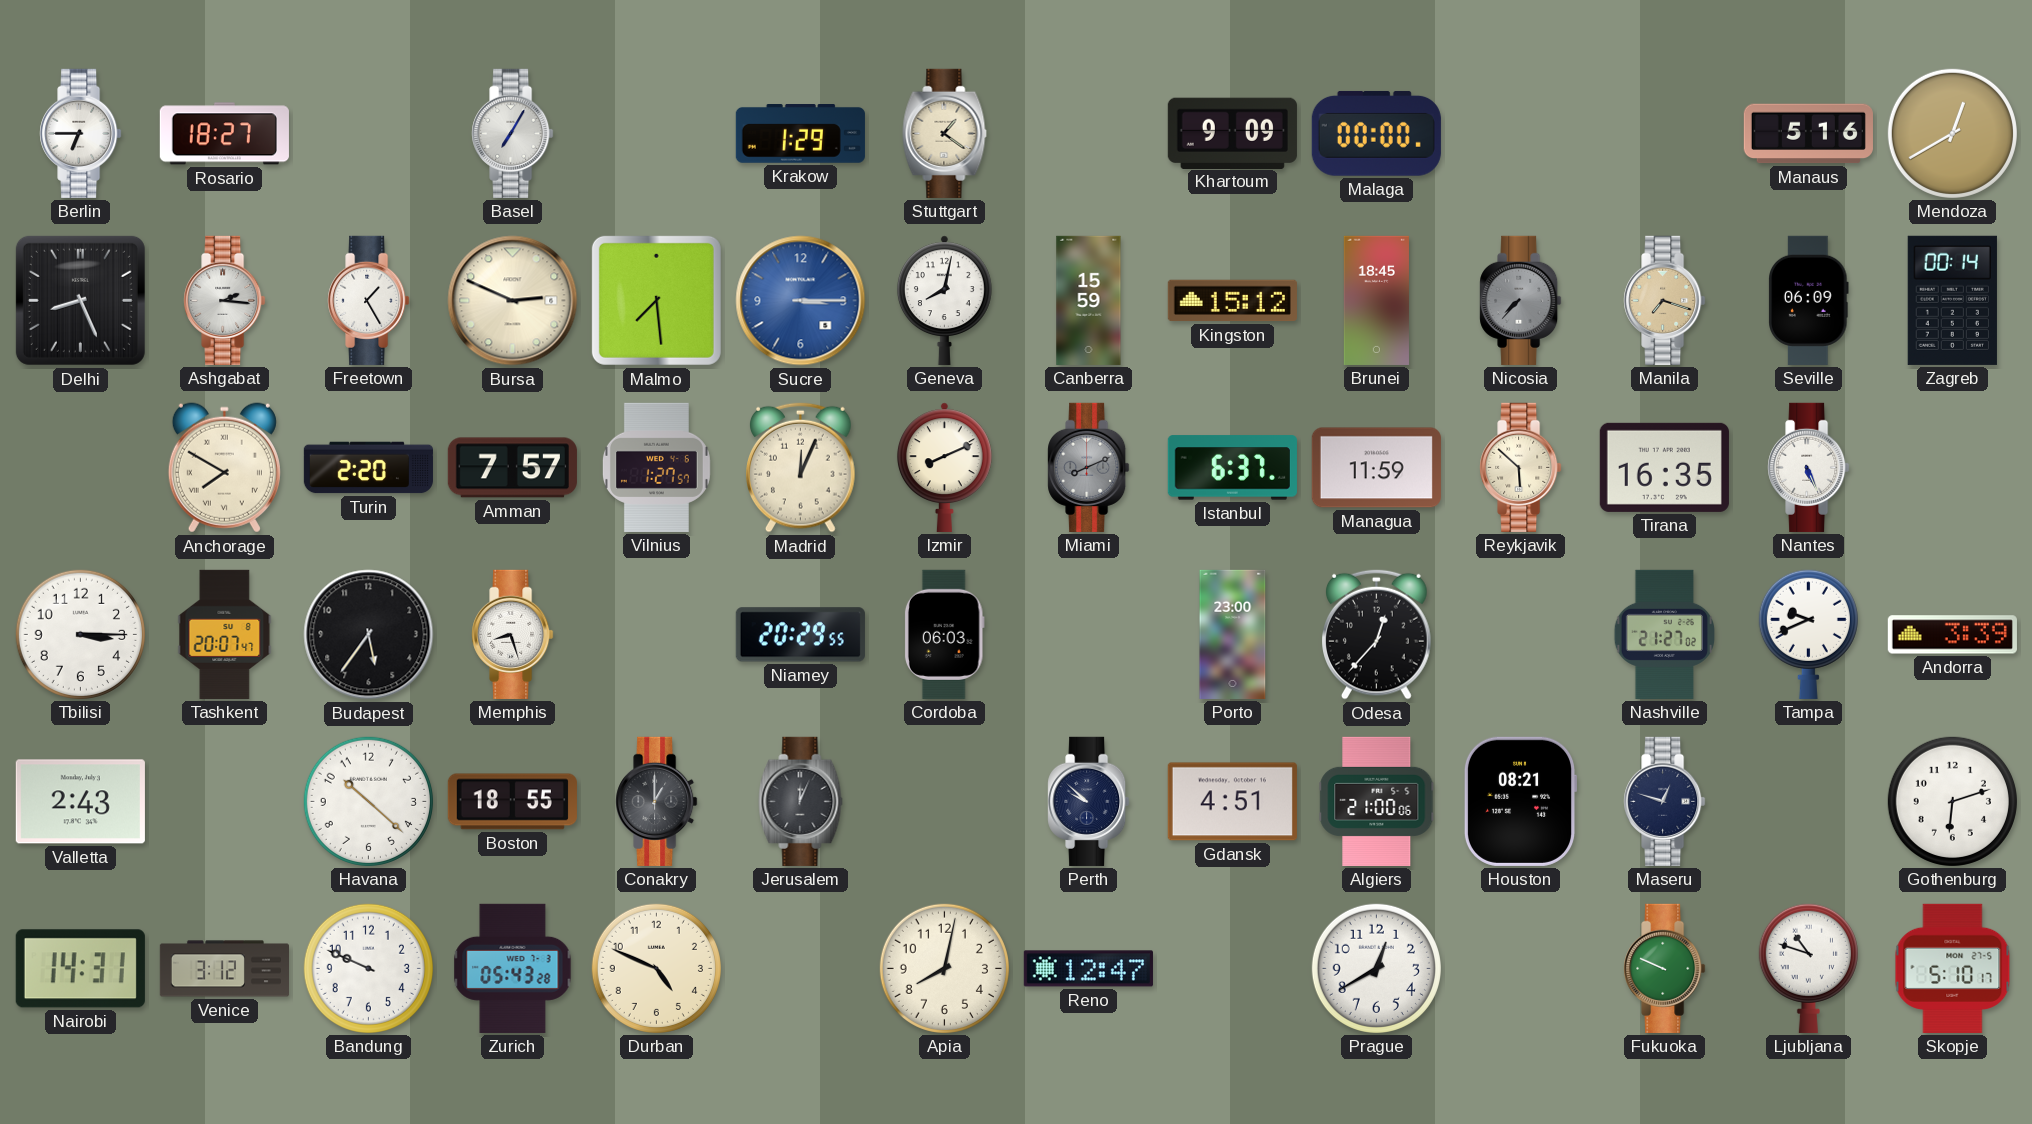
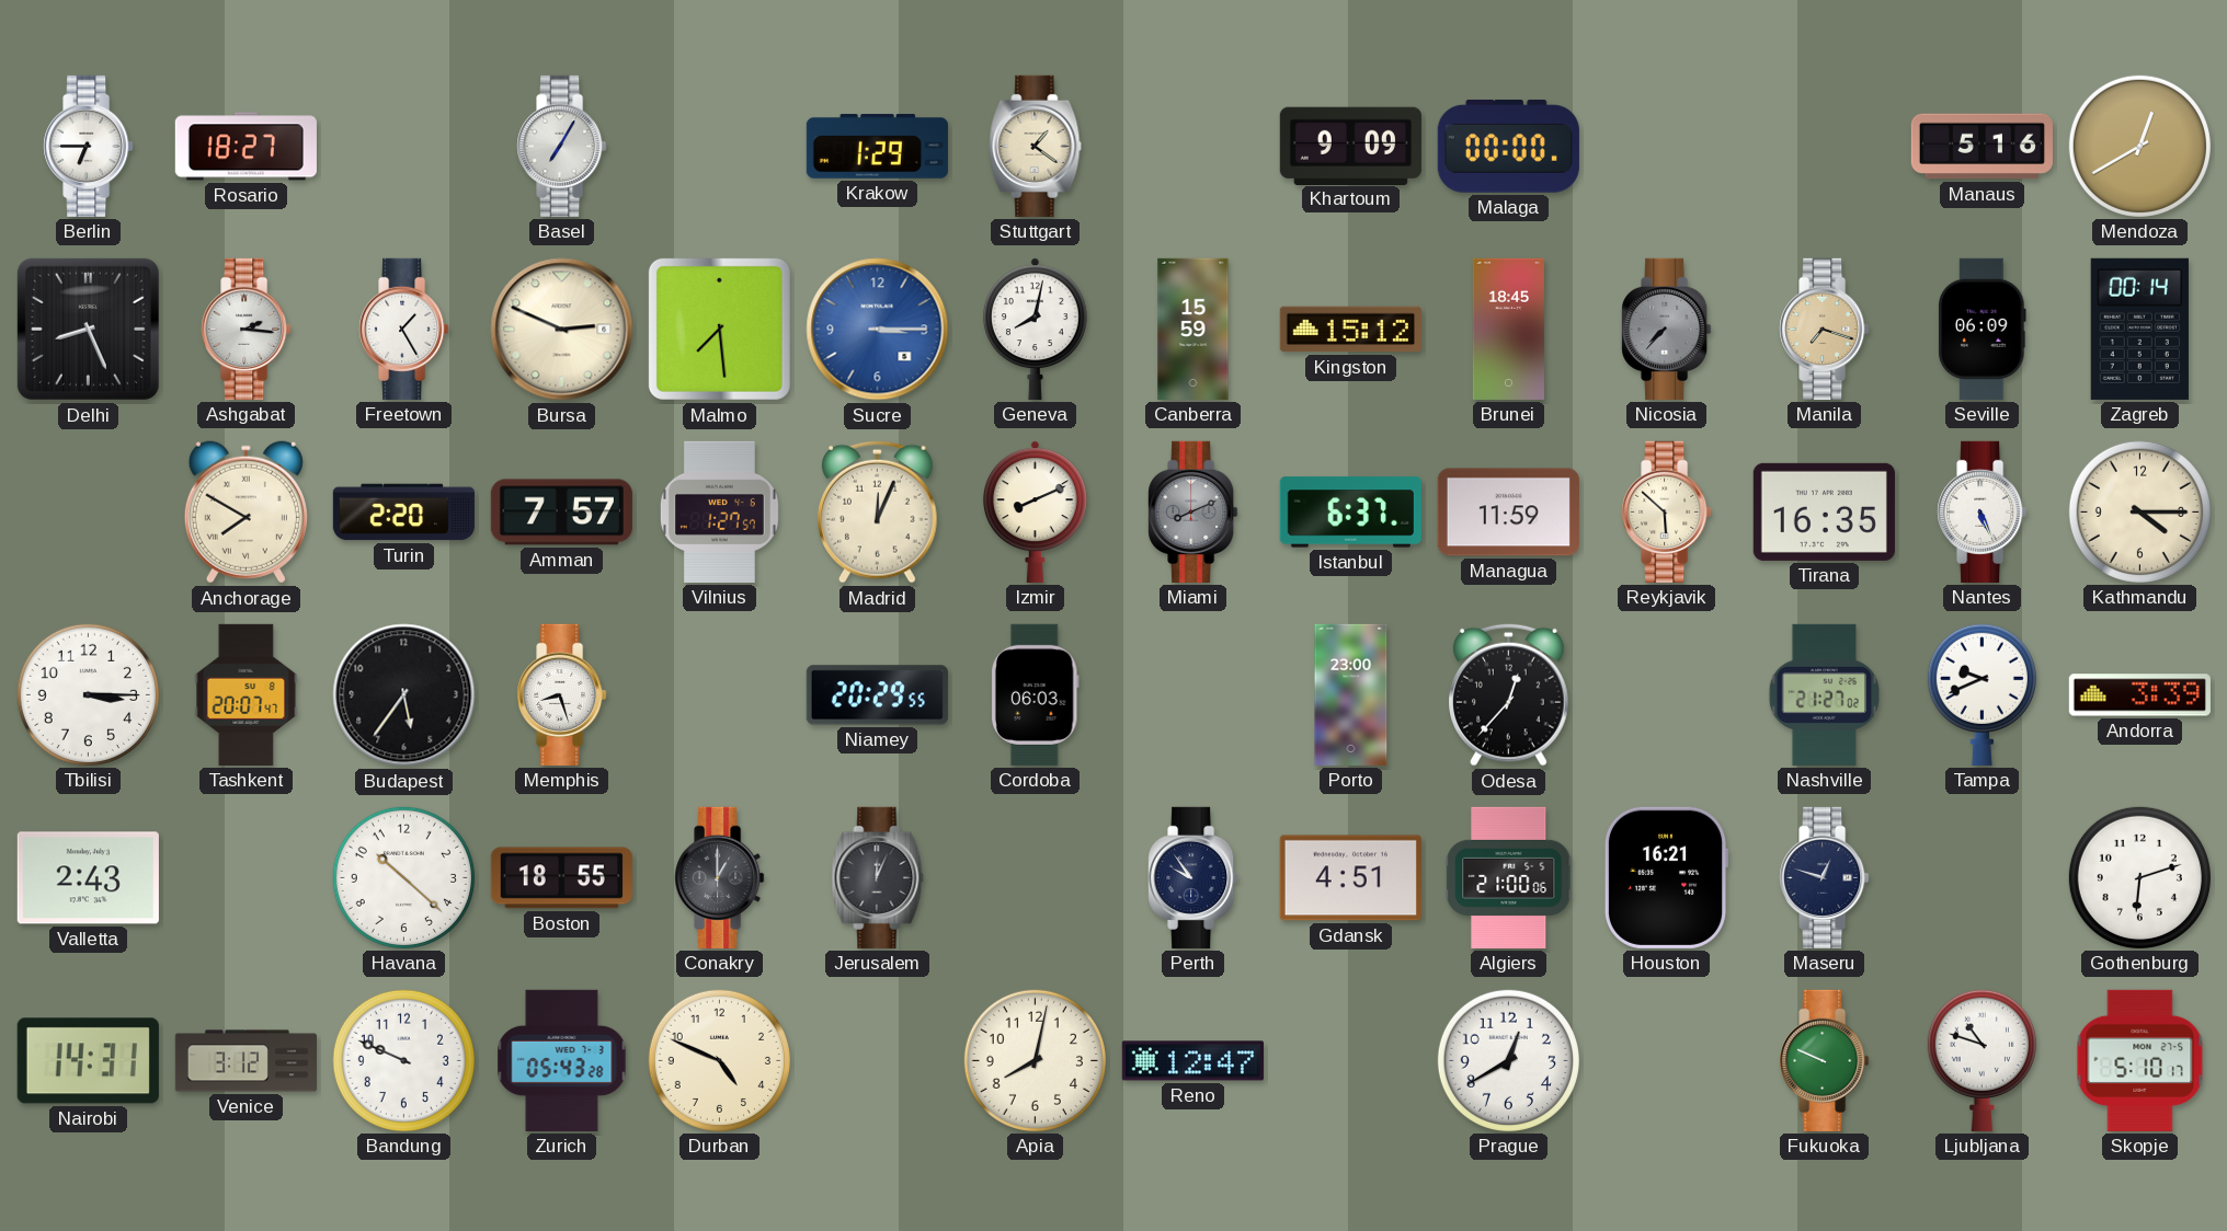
Kathmandu: none -> 4:15
Perth: 9:52 -> 9:54
Houston: 08:21 -> 16:21
